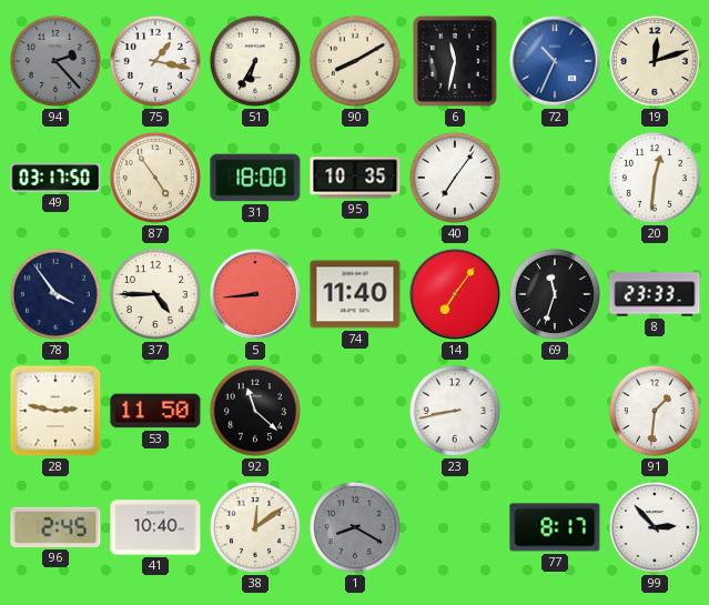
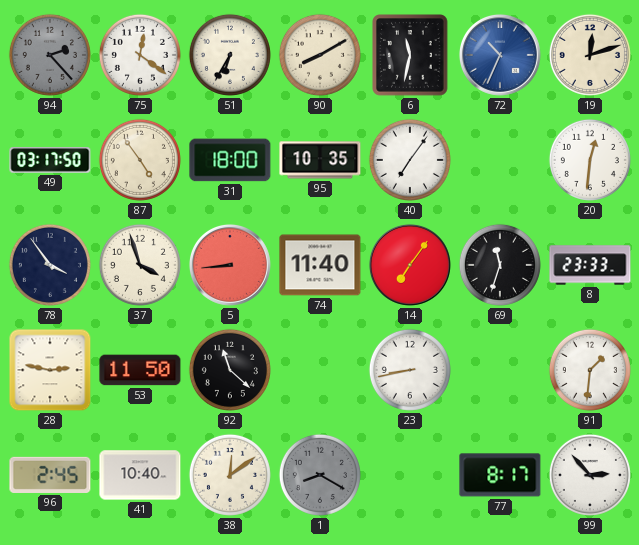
75: 1:17 -> 12:21
37: 4:45 -> 3:57
